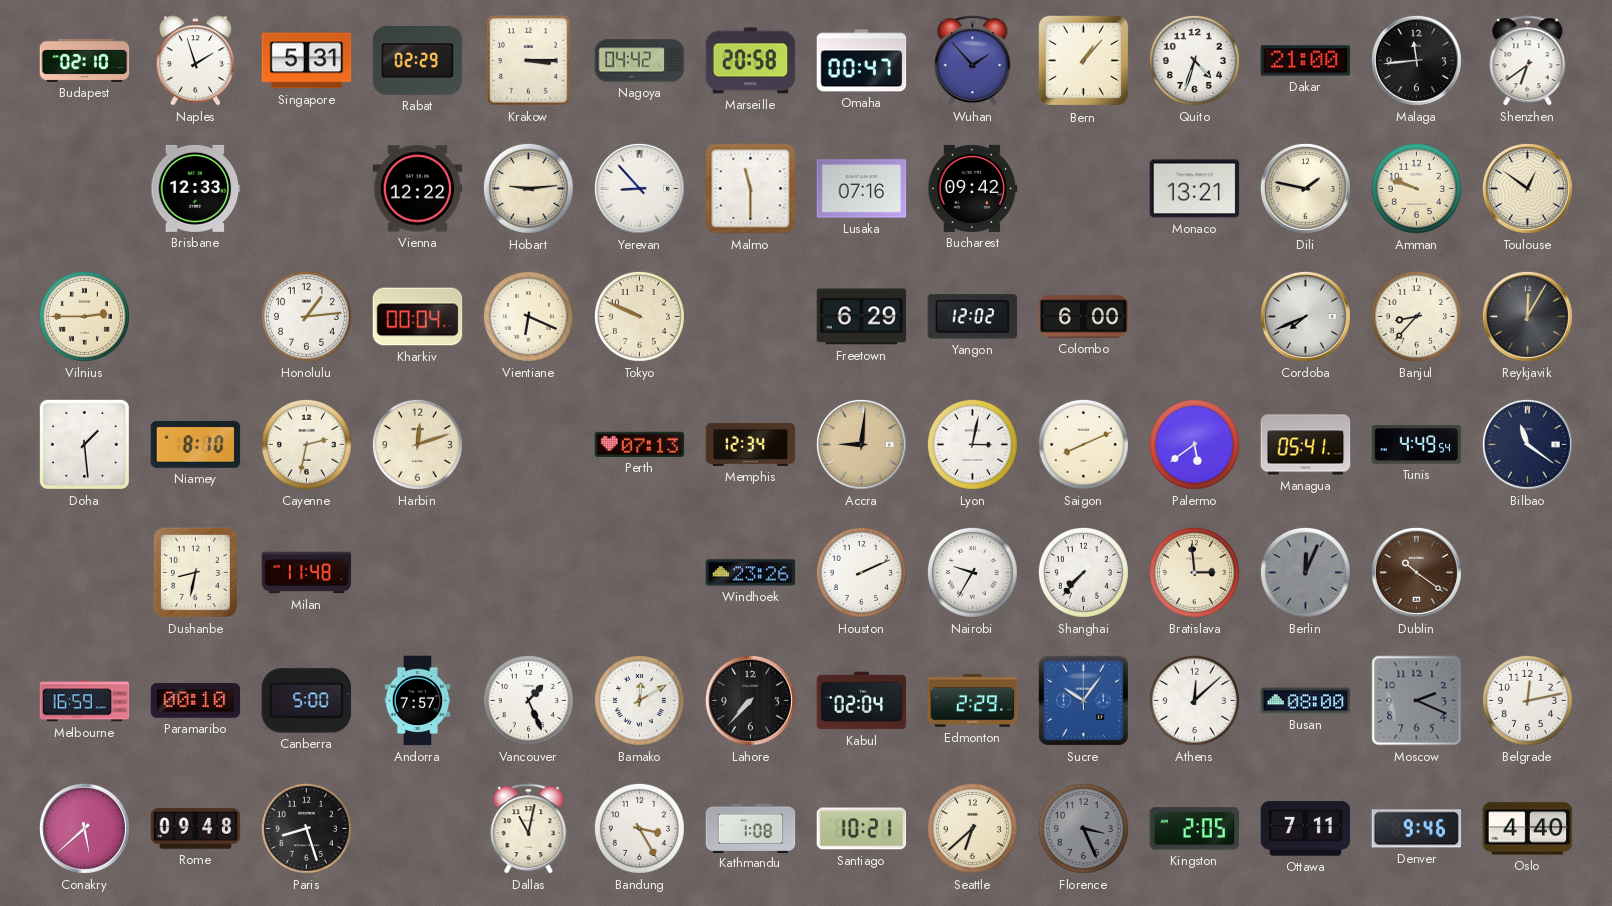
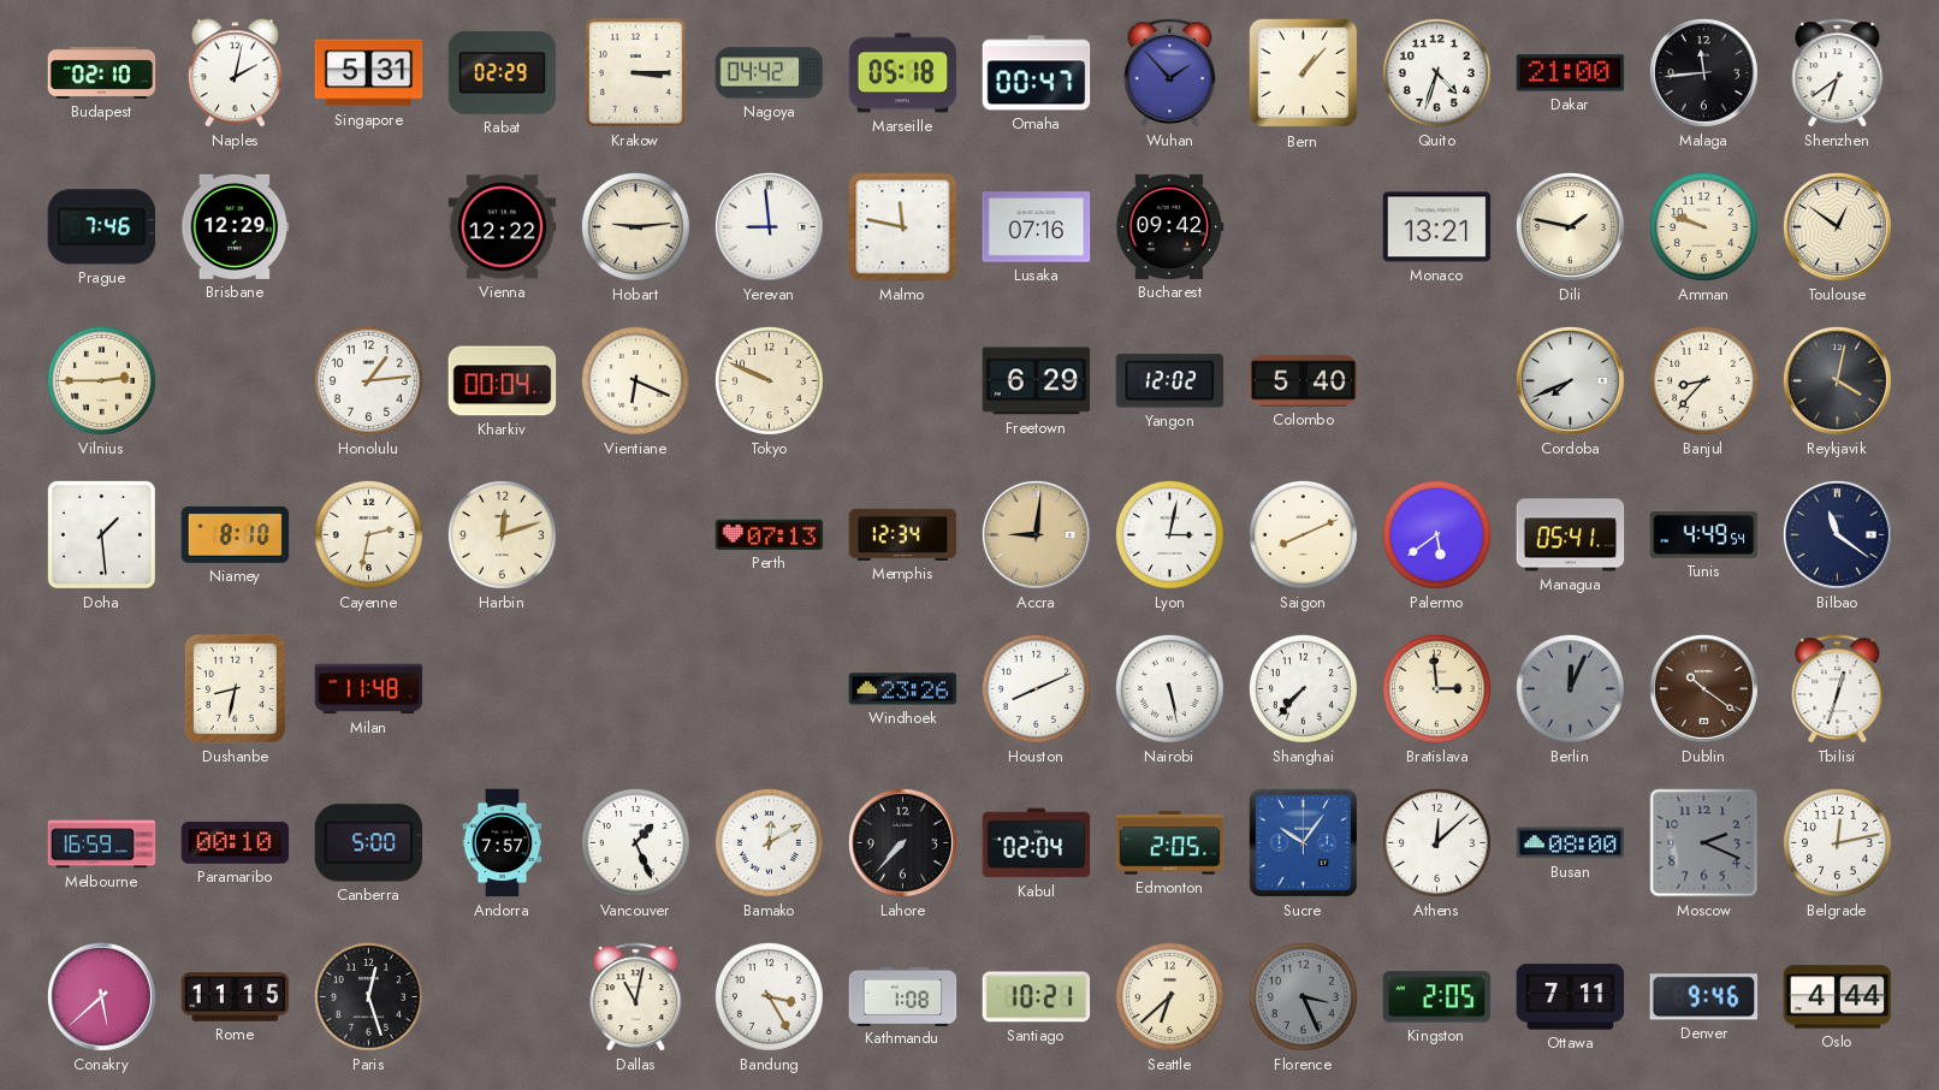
Naples: 1:57 -> 2:02
Marseille: 20:58 -> 05:18
Prague: none -> 7:46
Brisbane: 12:33 -> 12:29
Yerevan: 8:53 -> 8:59
Malmo: 11:30 -> 11:47
Colombo: 6:00 -> 5:40
Reykjavik: 12:05 -> 4:02
Houston: 2:11 -> 8:11
Nairobi: 9:35 -> 5:28
Tbilisi: none -> 12:33
Edmonton: 2:29 -> 2:05
Rome: 09:48 -> 11:15
Paris: 8:27 -> 12:27
Oslo: 4:40 -> 4:44
